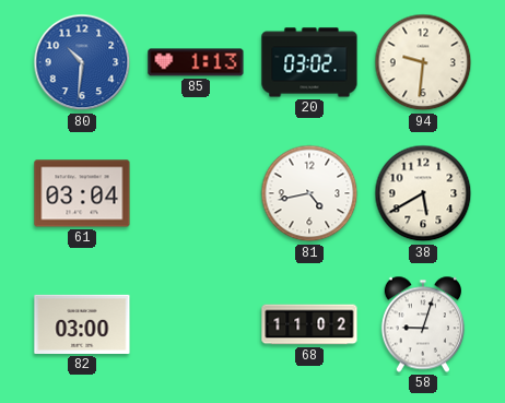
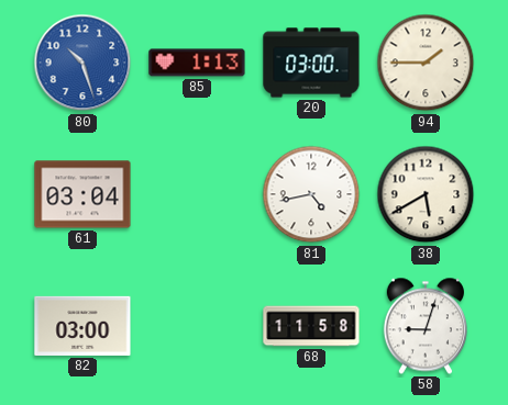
80: 10:31 -> 10:27
20: 03:02 -> 03:00
94: 9:31 -> 1:45
68: 11:02 -> 11:58
